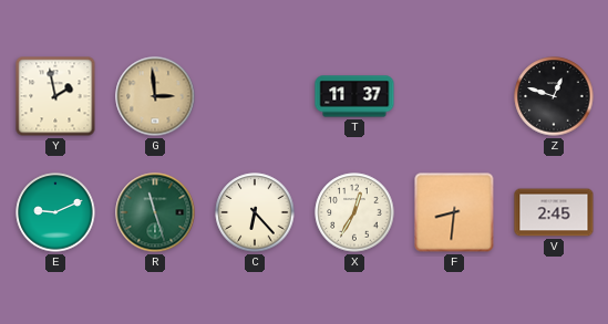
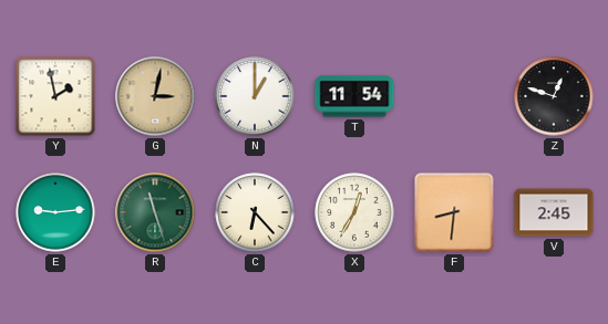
G: 2:59 -> 3:02
N: none -> 1:00
T: 11:37 -> 11:54
E: 9:11 -> 9:14
